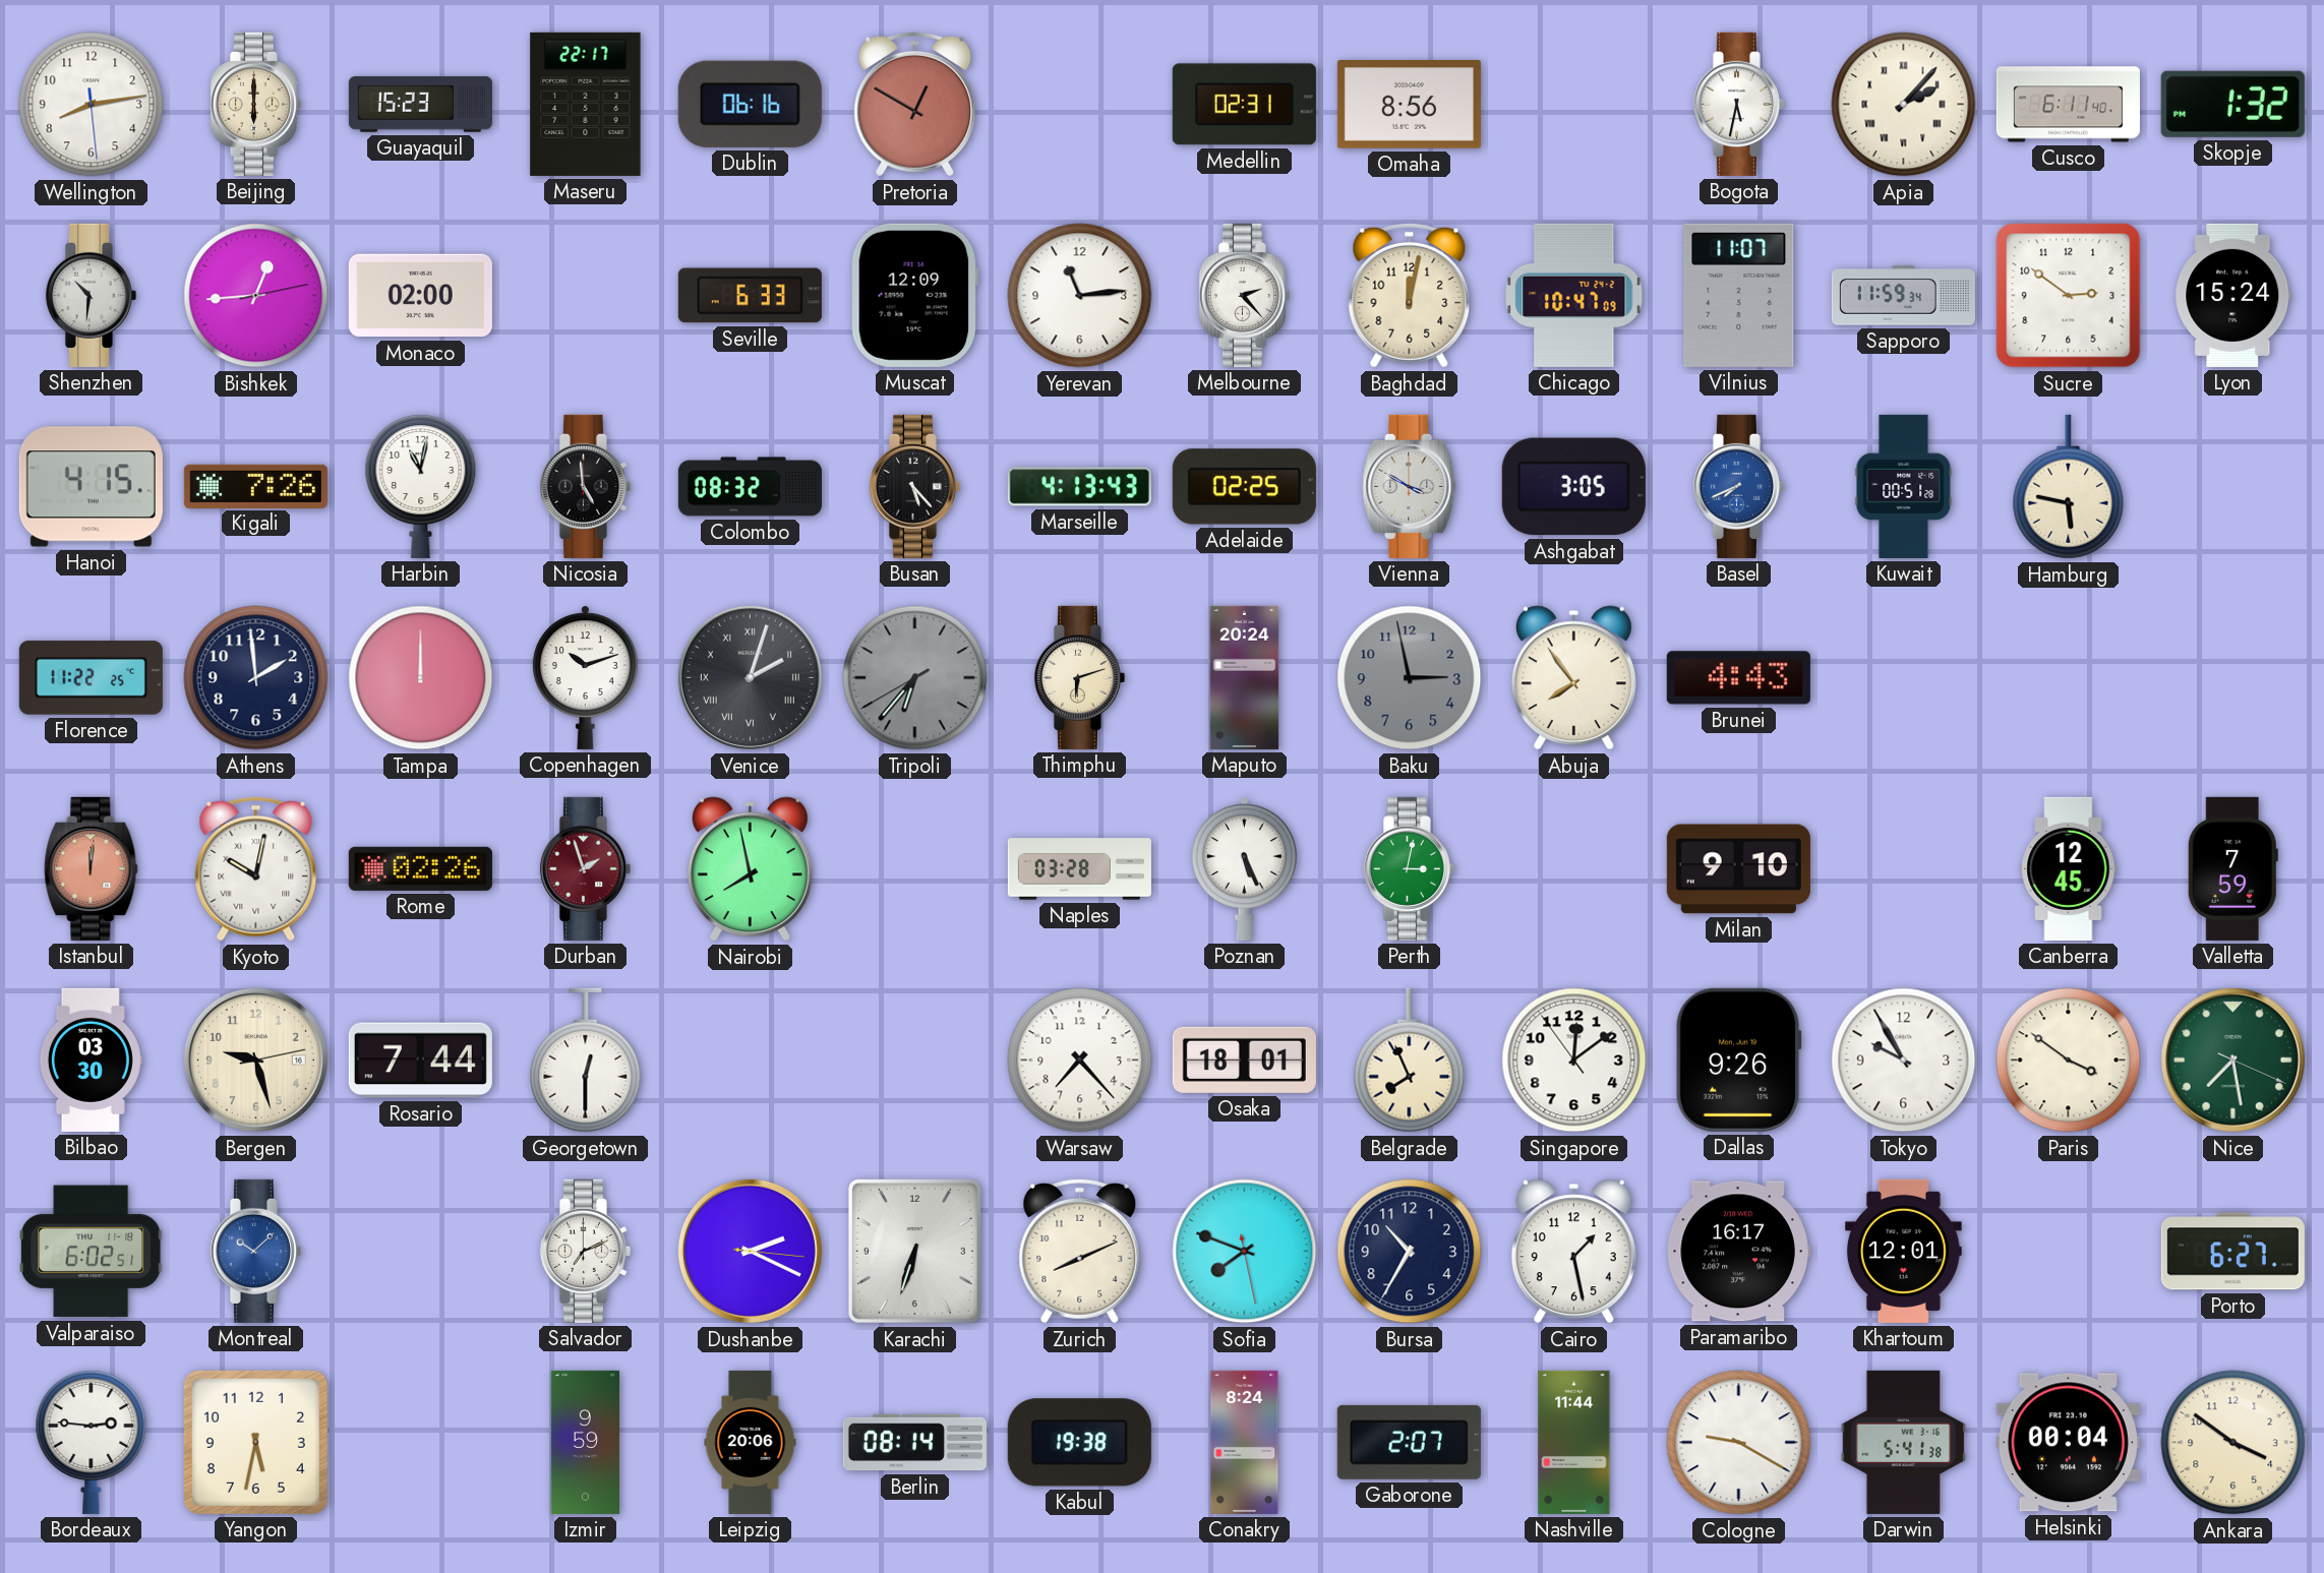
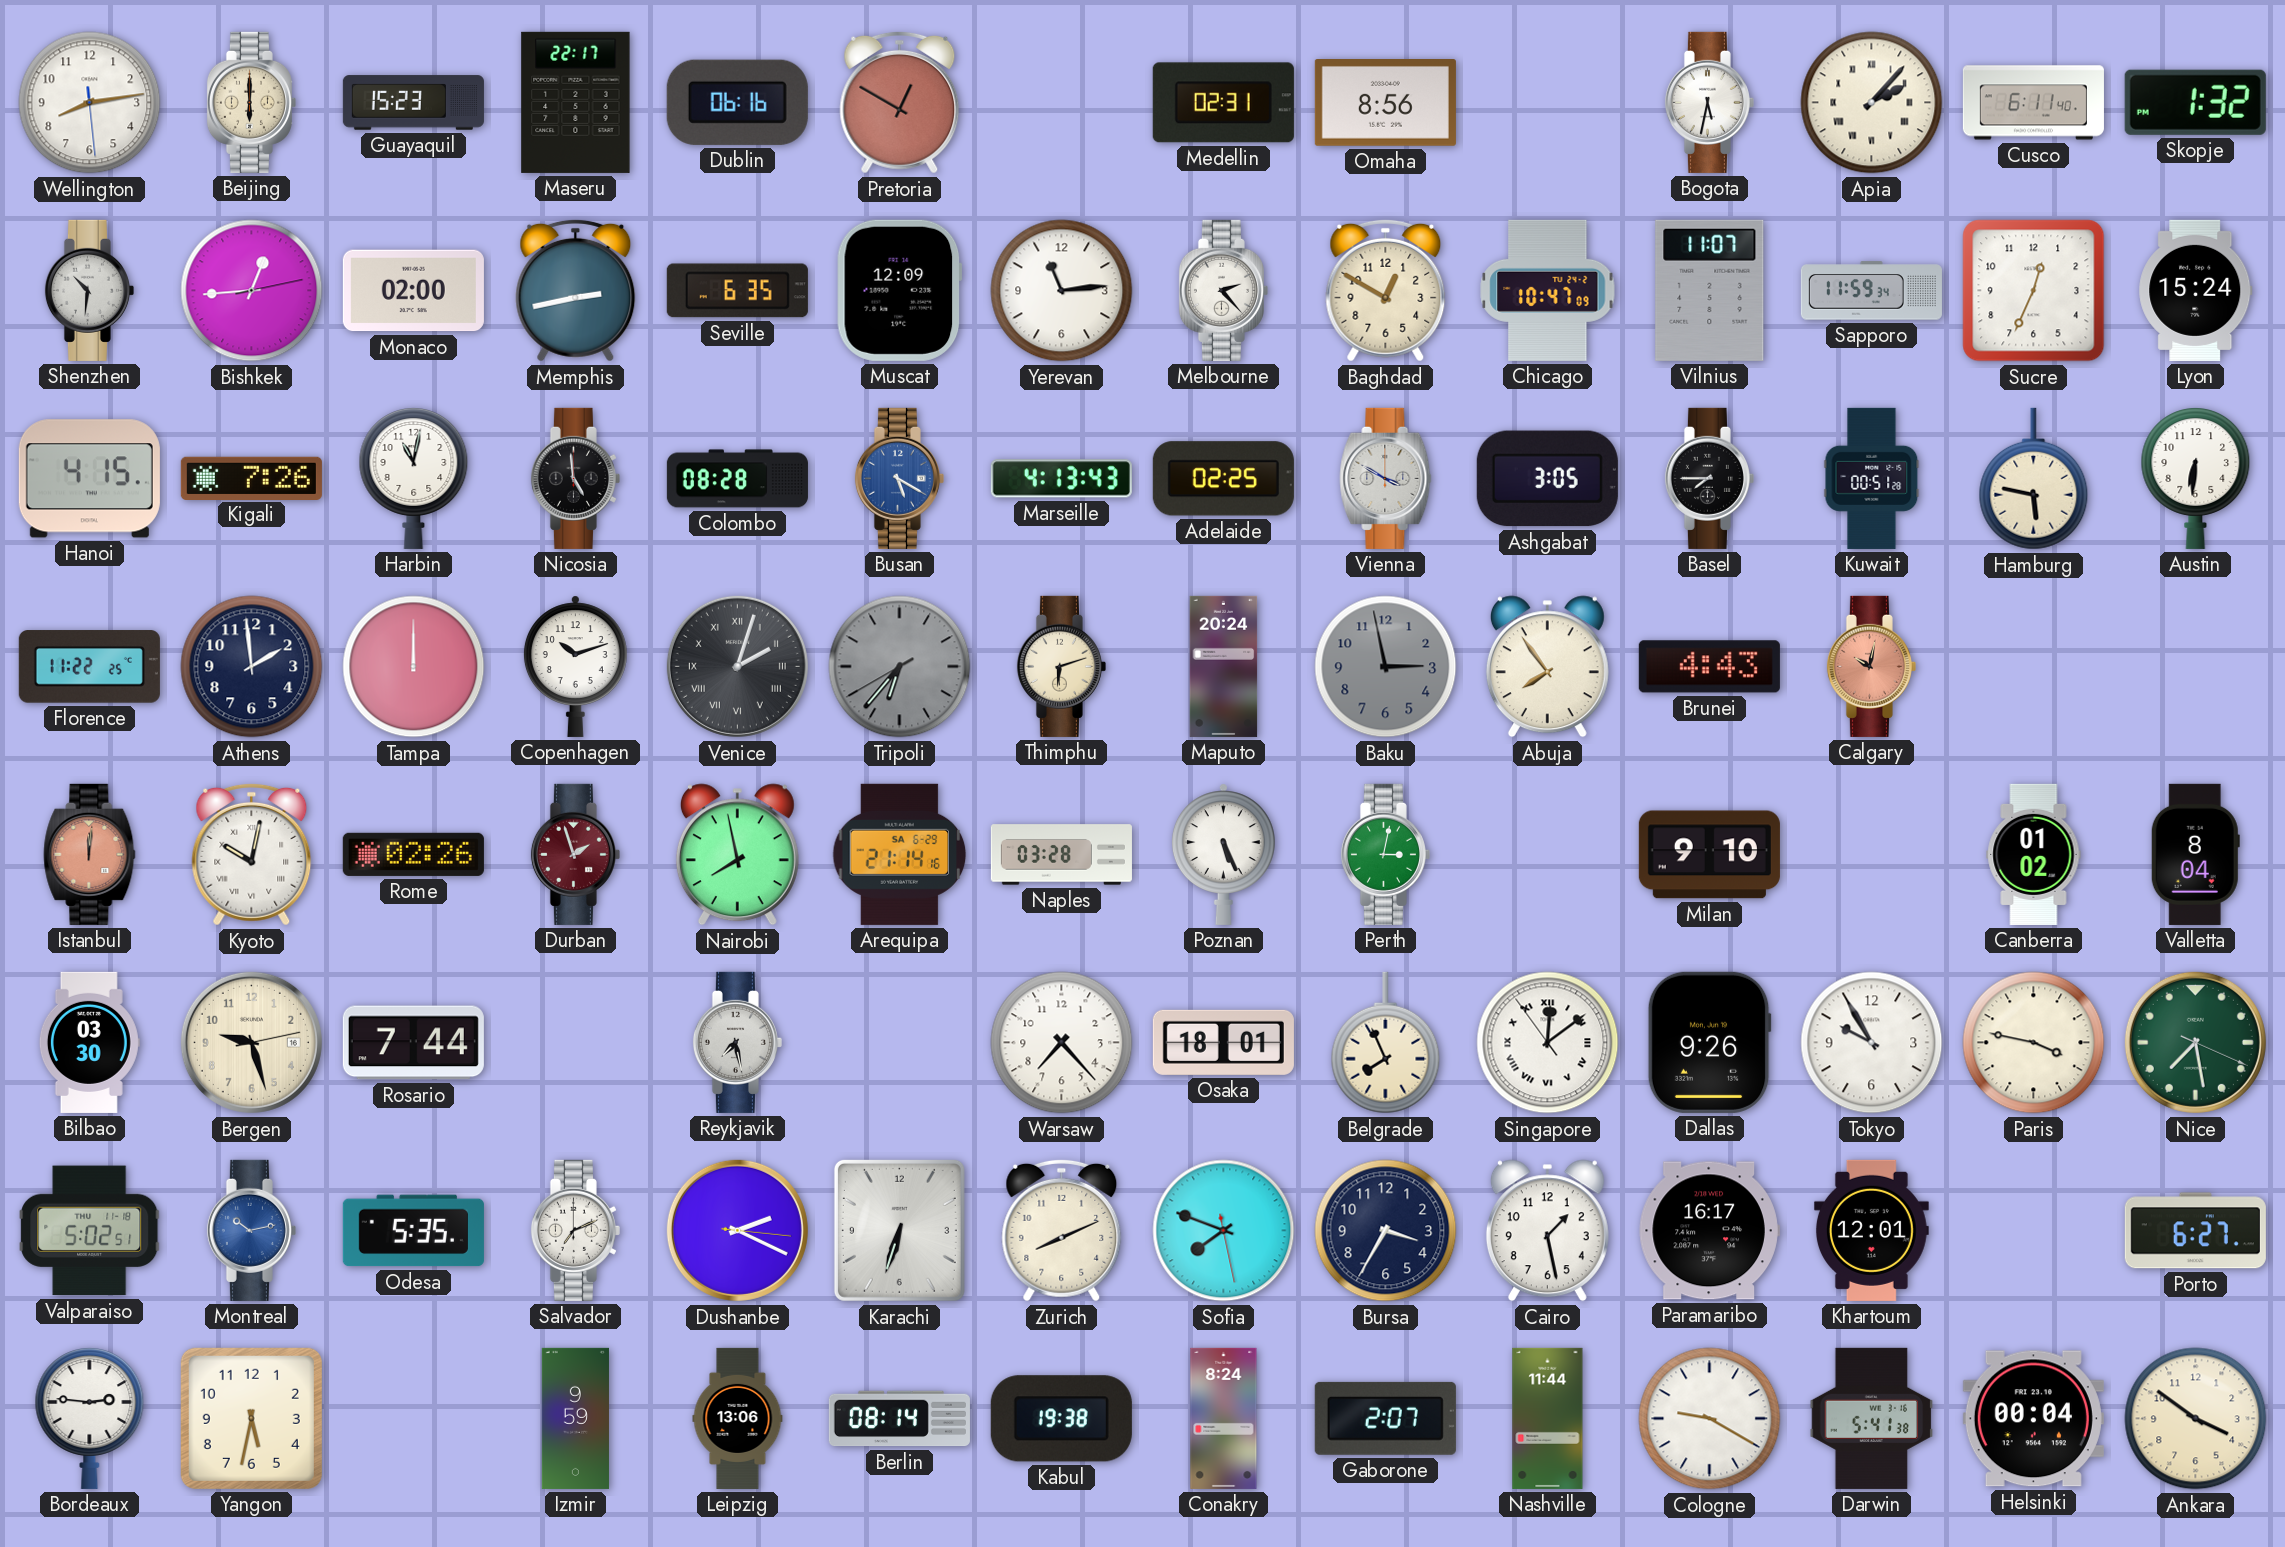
Memphis: none -> 2:43
Seville: 6:33 -> 6:35
Baghdad: 12:02 -> 12:50
Sucre: 2:51 -> 12:34
Colombo: 08:32 -> 08:28
Busan: 5:23 -> 5:20
Busan dial: black -> blue
Basel: 7:41 -> 7:45
Basel dial: blue -> black
Austin: none -> 6:31
Calgary: none -> 10:02
Arequipa: none -> 21:14
Canberra: 12:45 -> 01:02
Valletta: 7:59 -> 8:04
Georgetown: 12:30 -> none
Reykjavik: none -> 7:28
Singapore numerals: Arabic -> Roman
Paris: 3:51 -> 3:47
Valparaiso: 6:02 -> 5:02
Montreal: 10:08 -> 10:13
Odesa: none -> 5:35
Bursa: 10:35 -> 3:35
Leipzig: 20:06 -> 13:06
